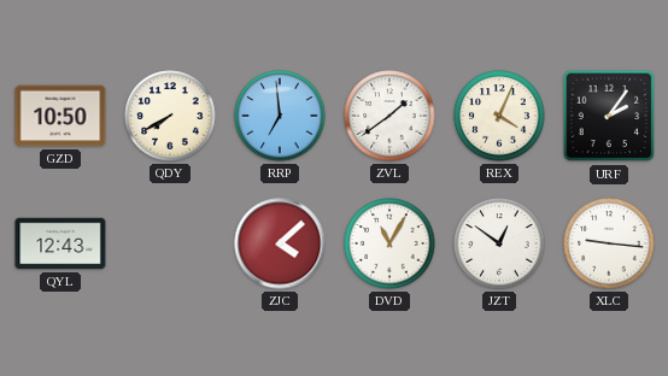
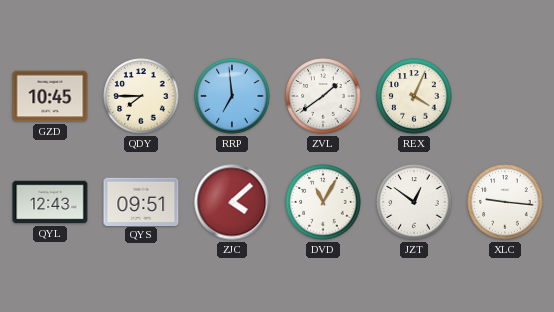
GZD: 10:50 -> 10:45
QDY: 7:40 -> 7:45
URF: 2:06 -> none
QYS: none -> 09:51
